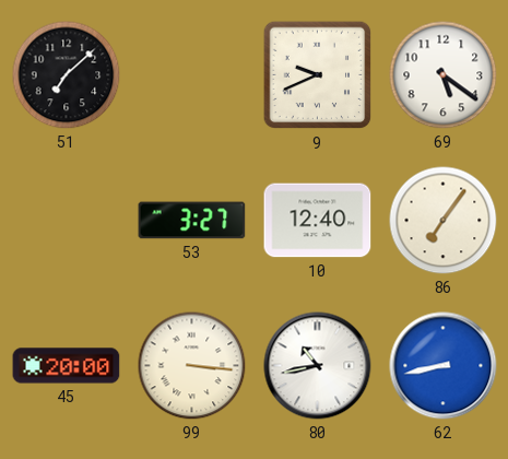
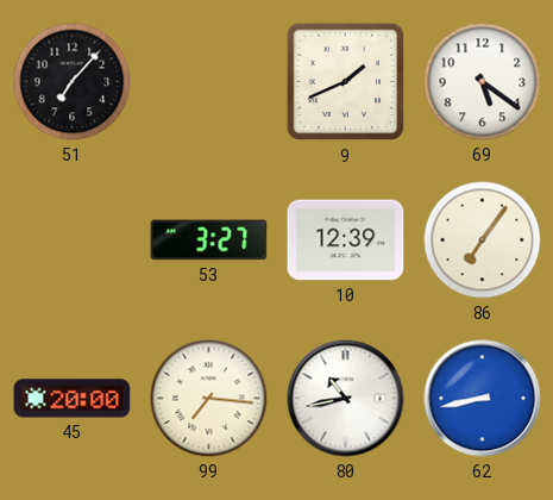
51: 7:08 -> 7:07
9: 9:41 -> 1:41
10: 12:40 -> 12:39
99: 3:16 -> 7:16
